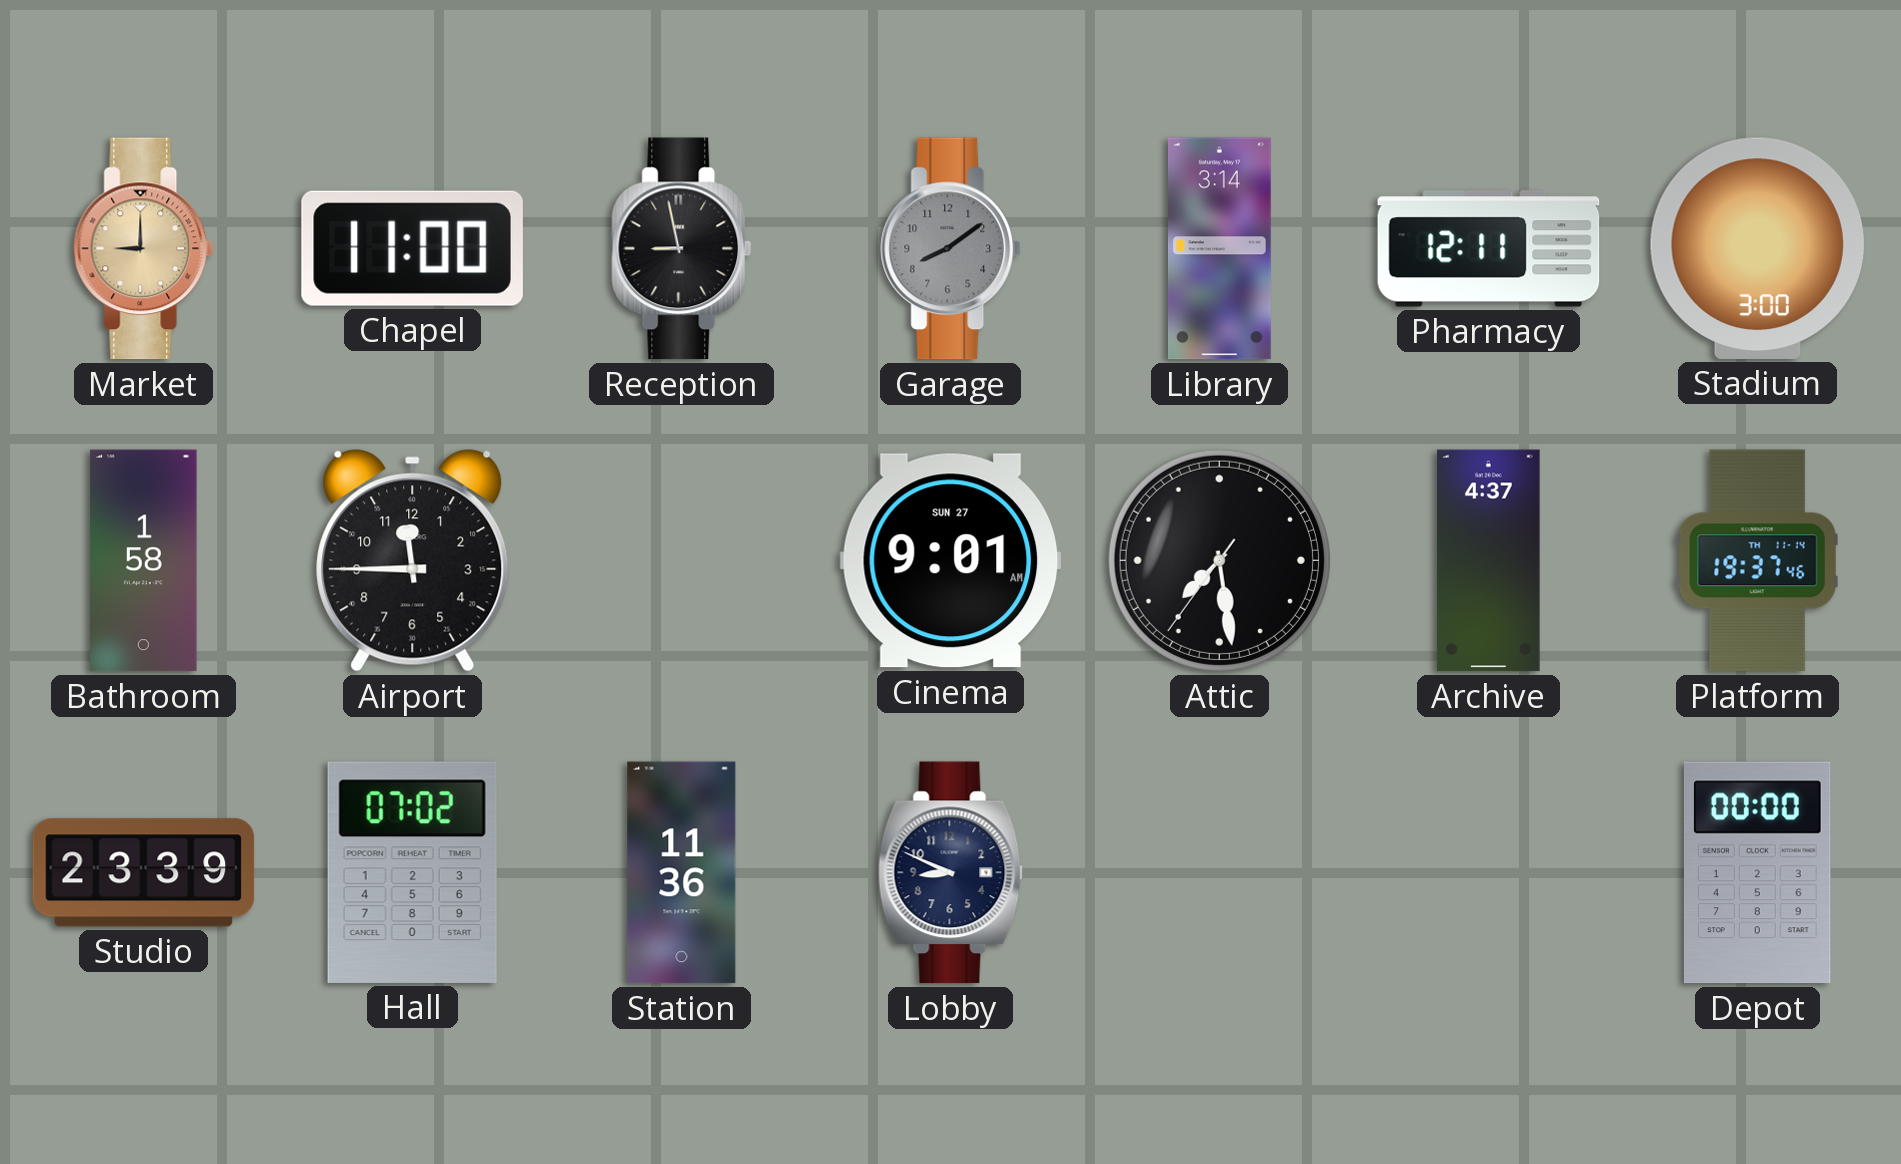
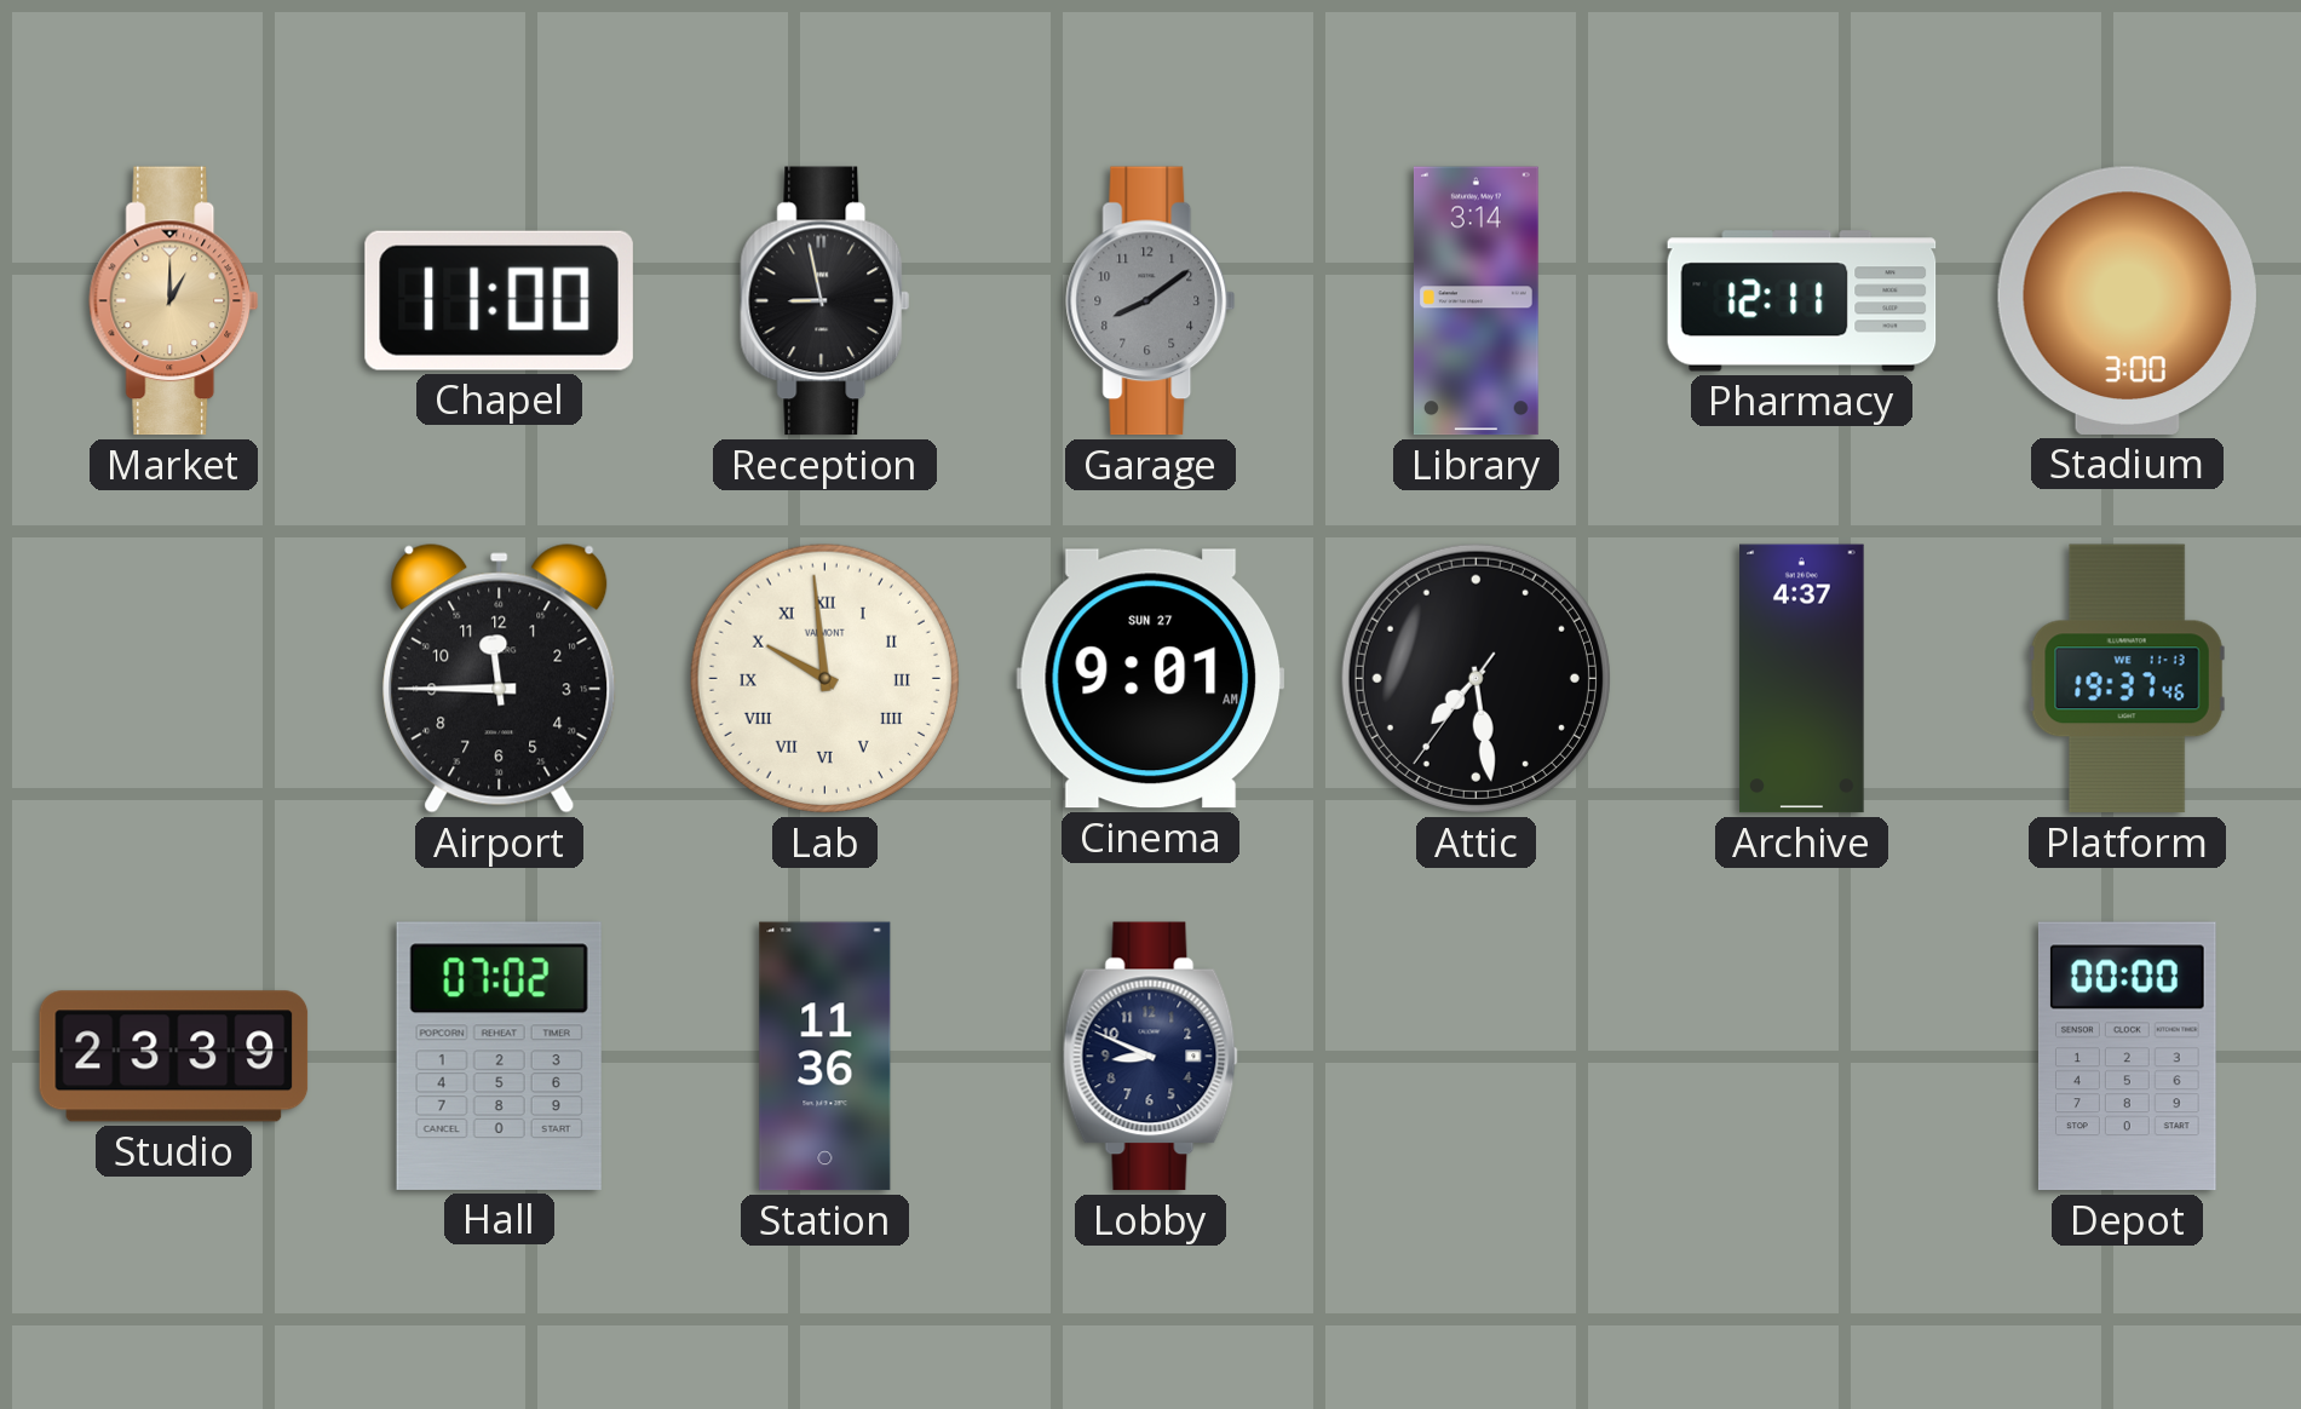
Market: 9:00 -> 1:00
Bathroom: 1:58 -> none
Lab: none -> 9:59
Platform date: TH 11-14 -> WE 11-13
